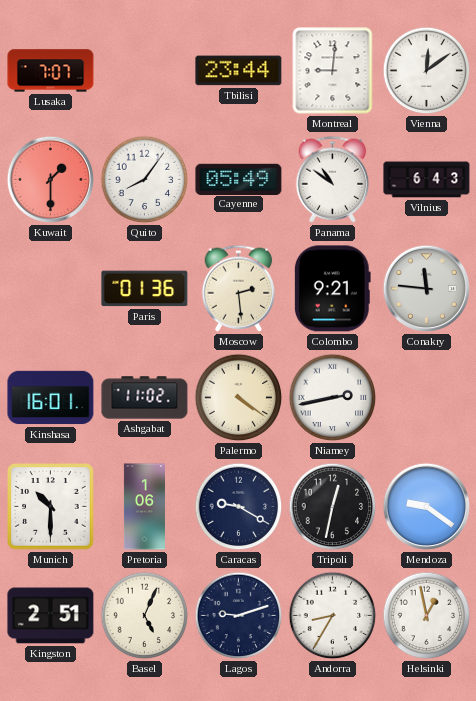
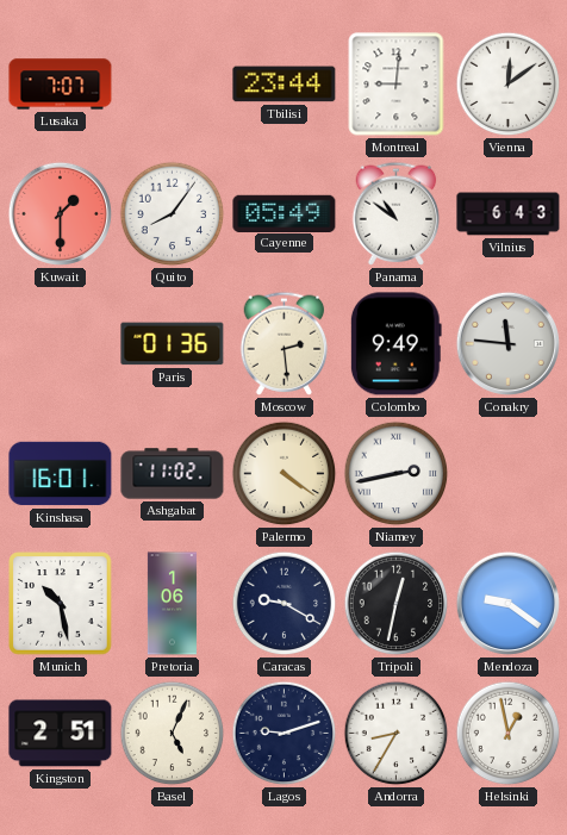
Colombo: 9:21 -> 9:49
Munich: 10:30 -> 10:28
